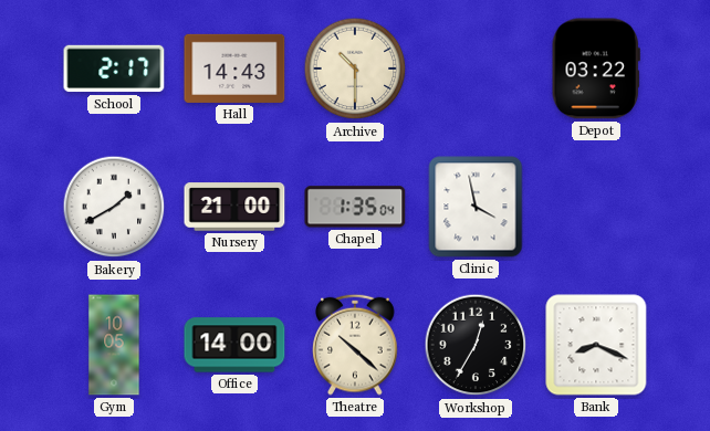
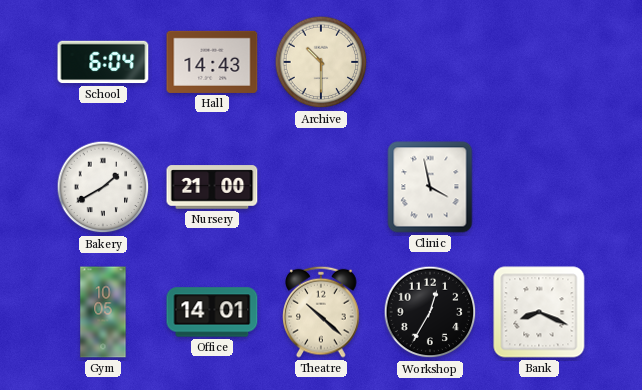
School: 2:17 -> 6:04
Depot: 03:22 -> none
Chapel: 1:35 -> none
Office: 14:00 -> 14:01
